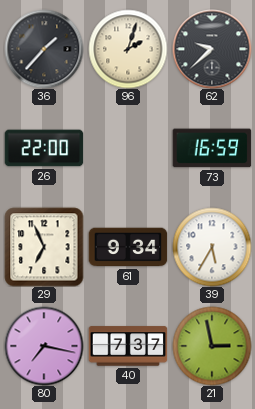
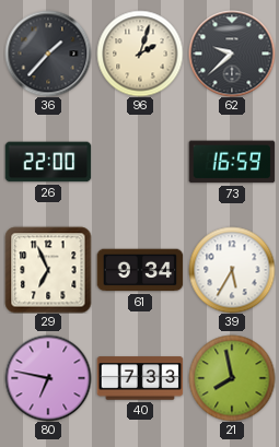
80: 7:17 -> 6:47
40: 7:37 -> 7:33
21: 2:58 -> 7:58
